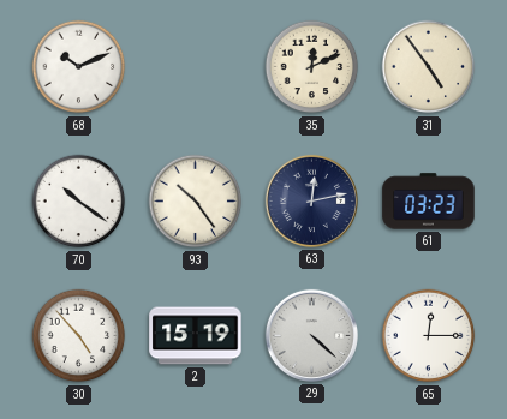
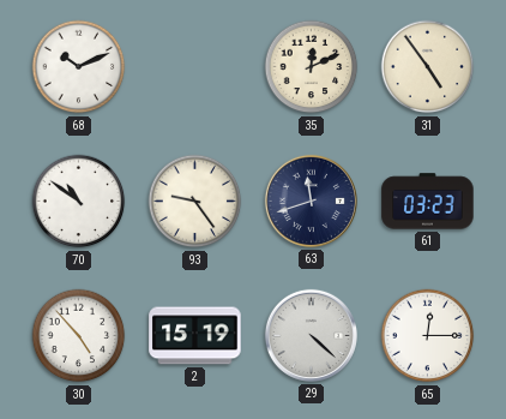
70: 10:21 -> 10:51
93: 10:24 -> 9:24
63: 12:13 -> 11:42
